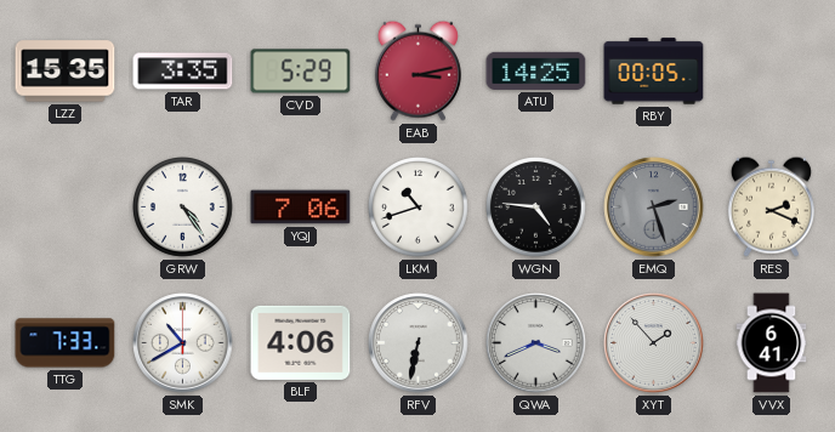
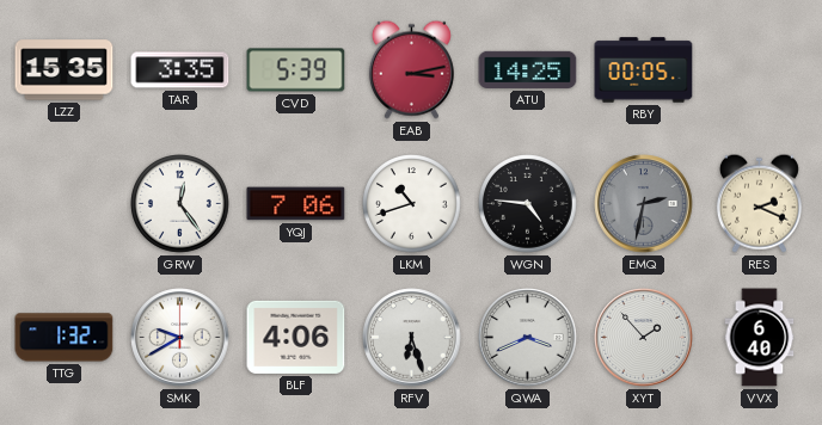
CVD: 5:29 -> 5:39
GRW: 4:24 -> 12:24
EMQ: 2:27 -> 2:32
TTG: 7:33 -> 1:32
SMK: 10:40 -> 9:40
RFV: 6:32 -> 6:27
VVX: 6:41 -> 6:40
